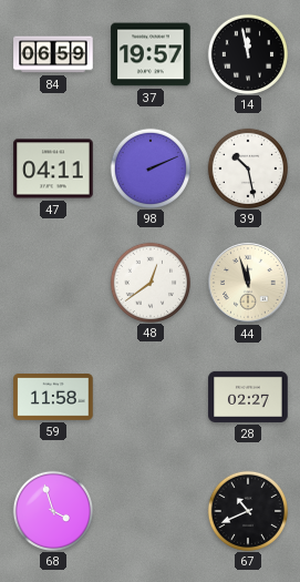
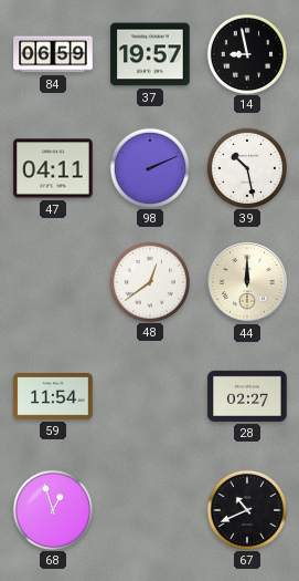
14: 11:58 -> 8:58
44: 11:57 -> 12:00
59: 11:58 -> 11:54
68: 3:57 -> 12:57
